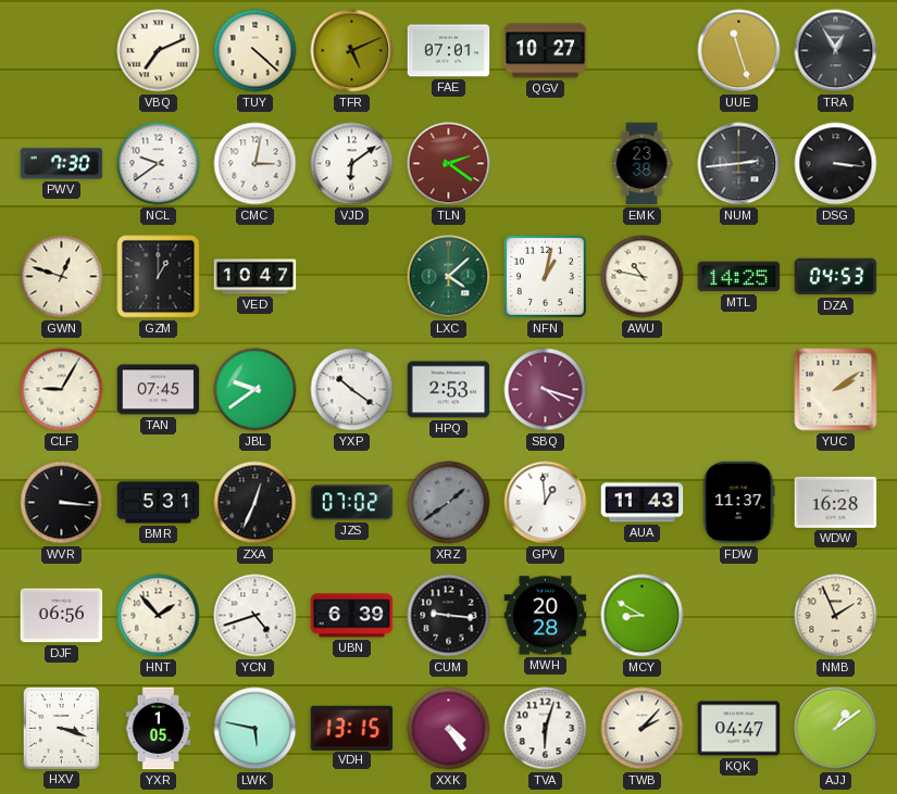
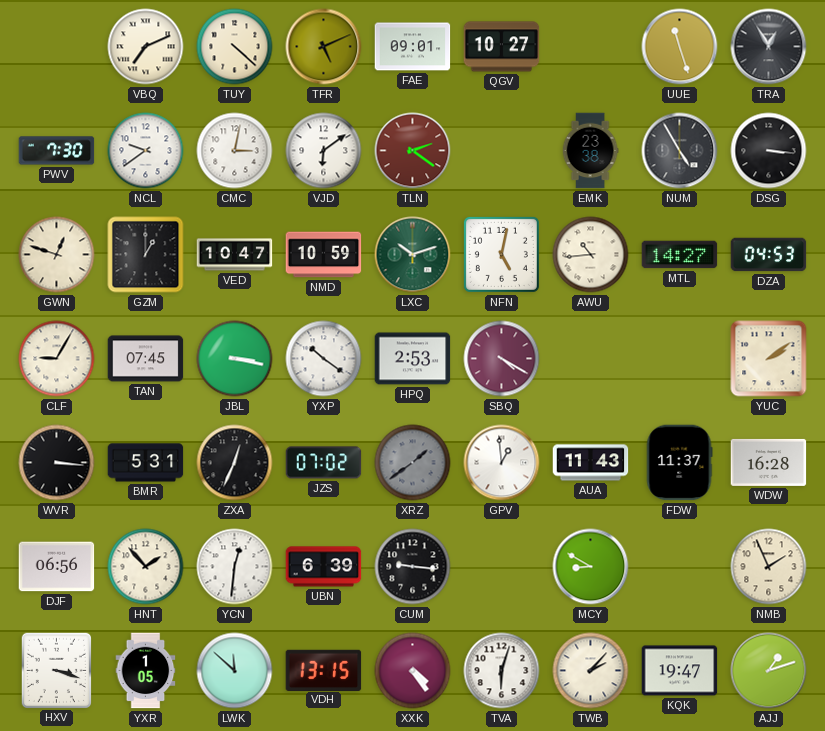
FAE: 07:01 -> 09:01
NUM: 2:44 -> 4:55
NMD: none -> 10:59
LXC: 4:08 -> 10:12
NFN: 1:02 -> 5:02
AWU: 10:47 -> 10:44
MTL: 14:25 -> 14:27
JBL: 9:39 -> 3:17
SBQ: 4:18 -> 4:20
YCN: 4:42 -> 12:31
MWH: 20:28 -> none
LWK: 5:47 -> 11:52
KQK: 04:47 -> 19:47
AJJ: 1:09 -> 1:12
